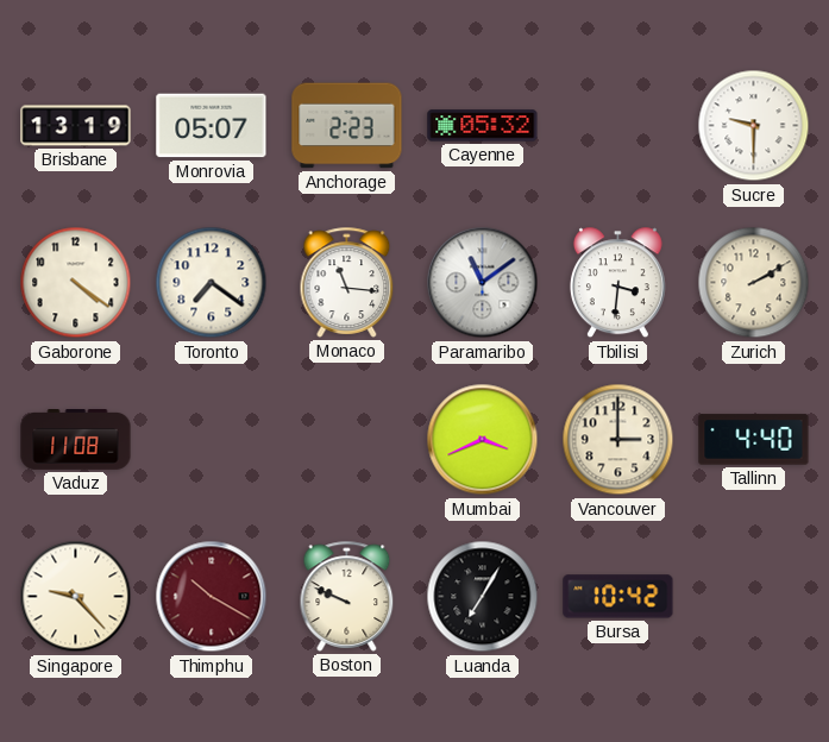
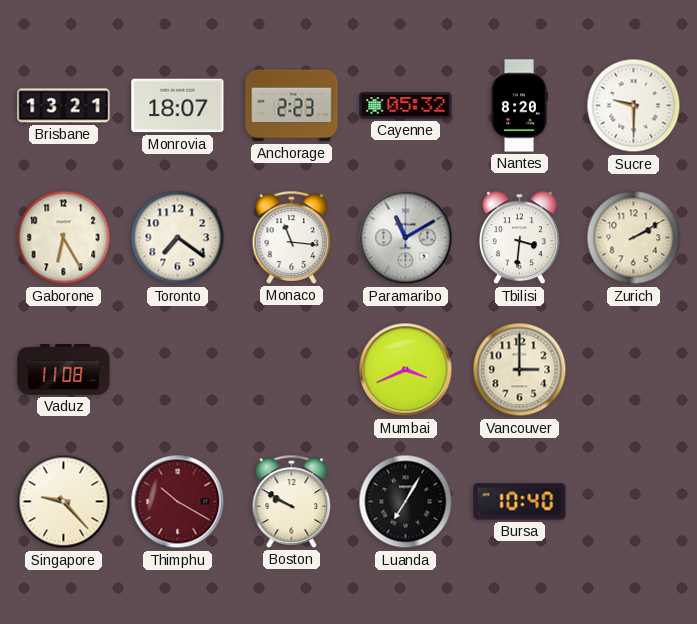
Brisbane: 13:19 -> 13:21
Monrovia: 05:07 -> 18:07
Nantes: none -> 8:20
Gaborone: 4:21 -> 6:25
Paramaribo: 11:09 -> 11:10
Tallinn: 4:40 -> none
Boston: 9:49 -> 9:50
Bursa: 10:42 -> 10:40
